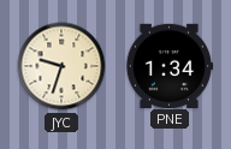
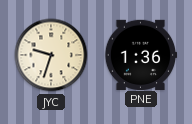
PNE: 1:34 -> 1:36
